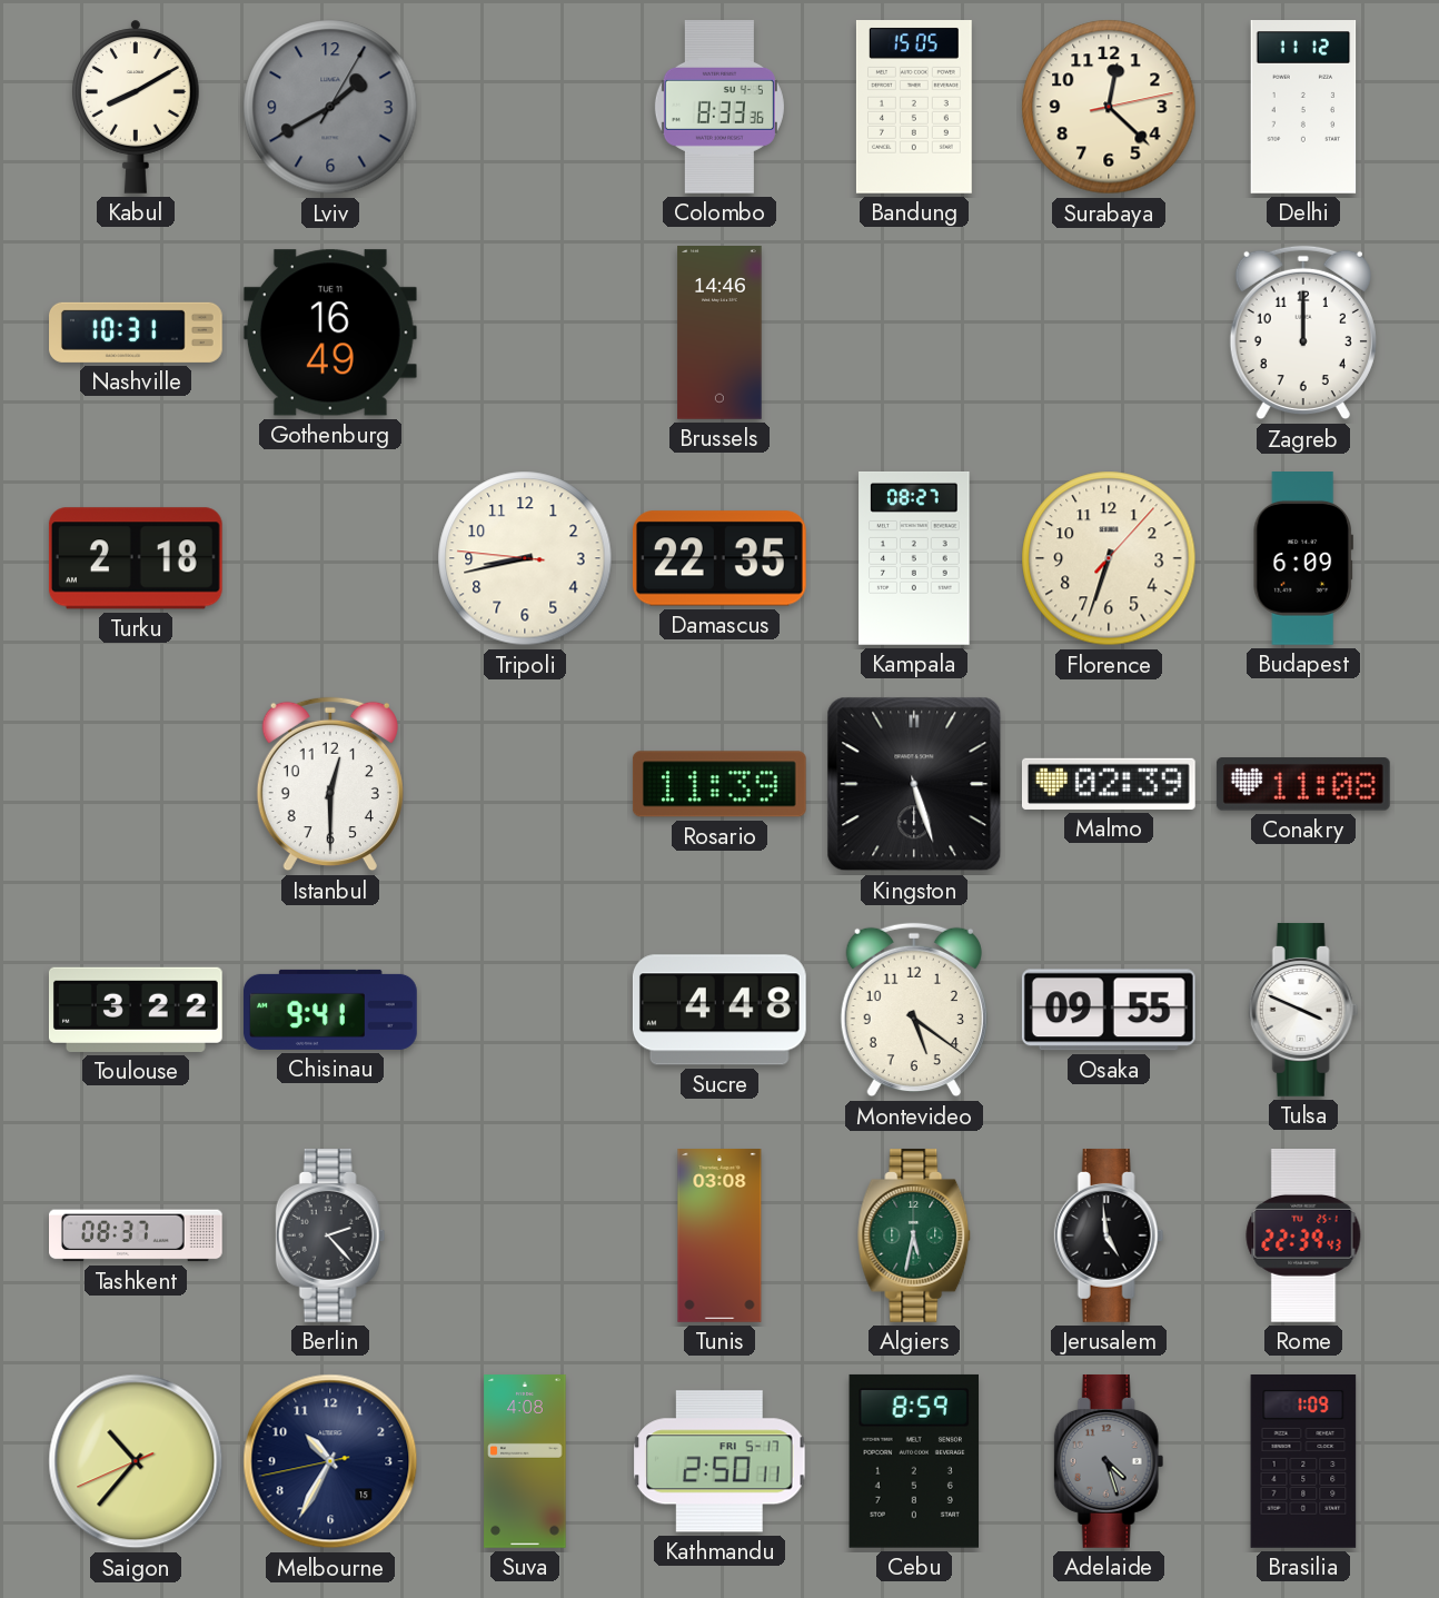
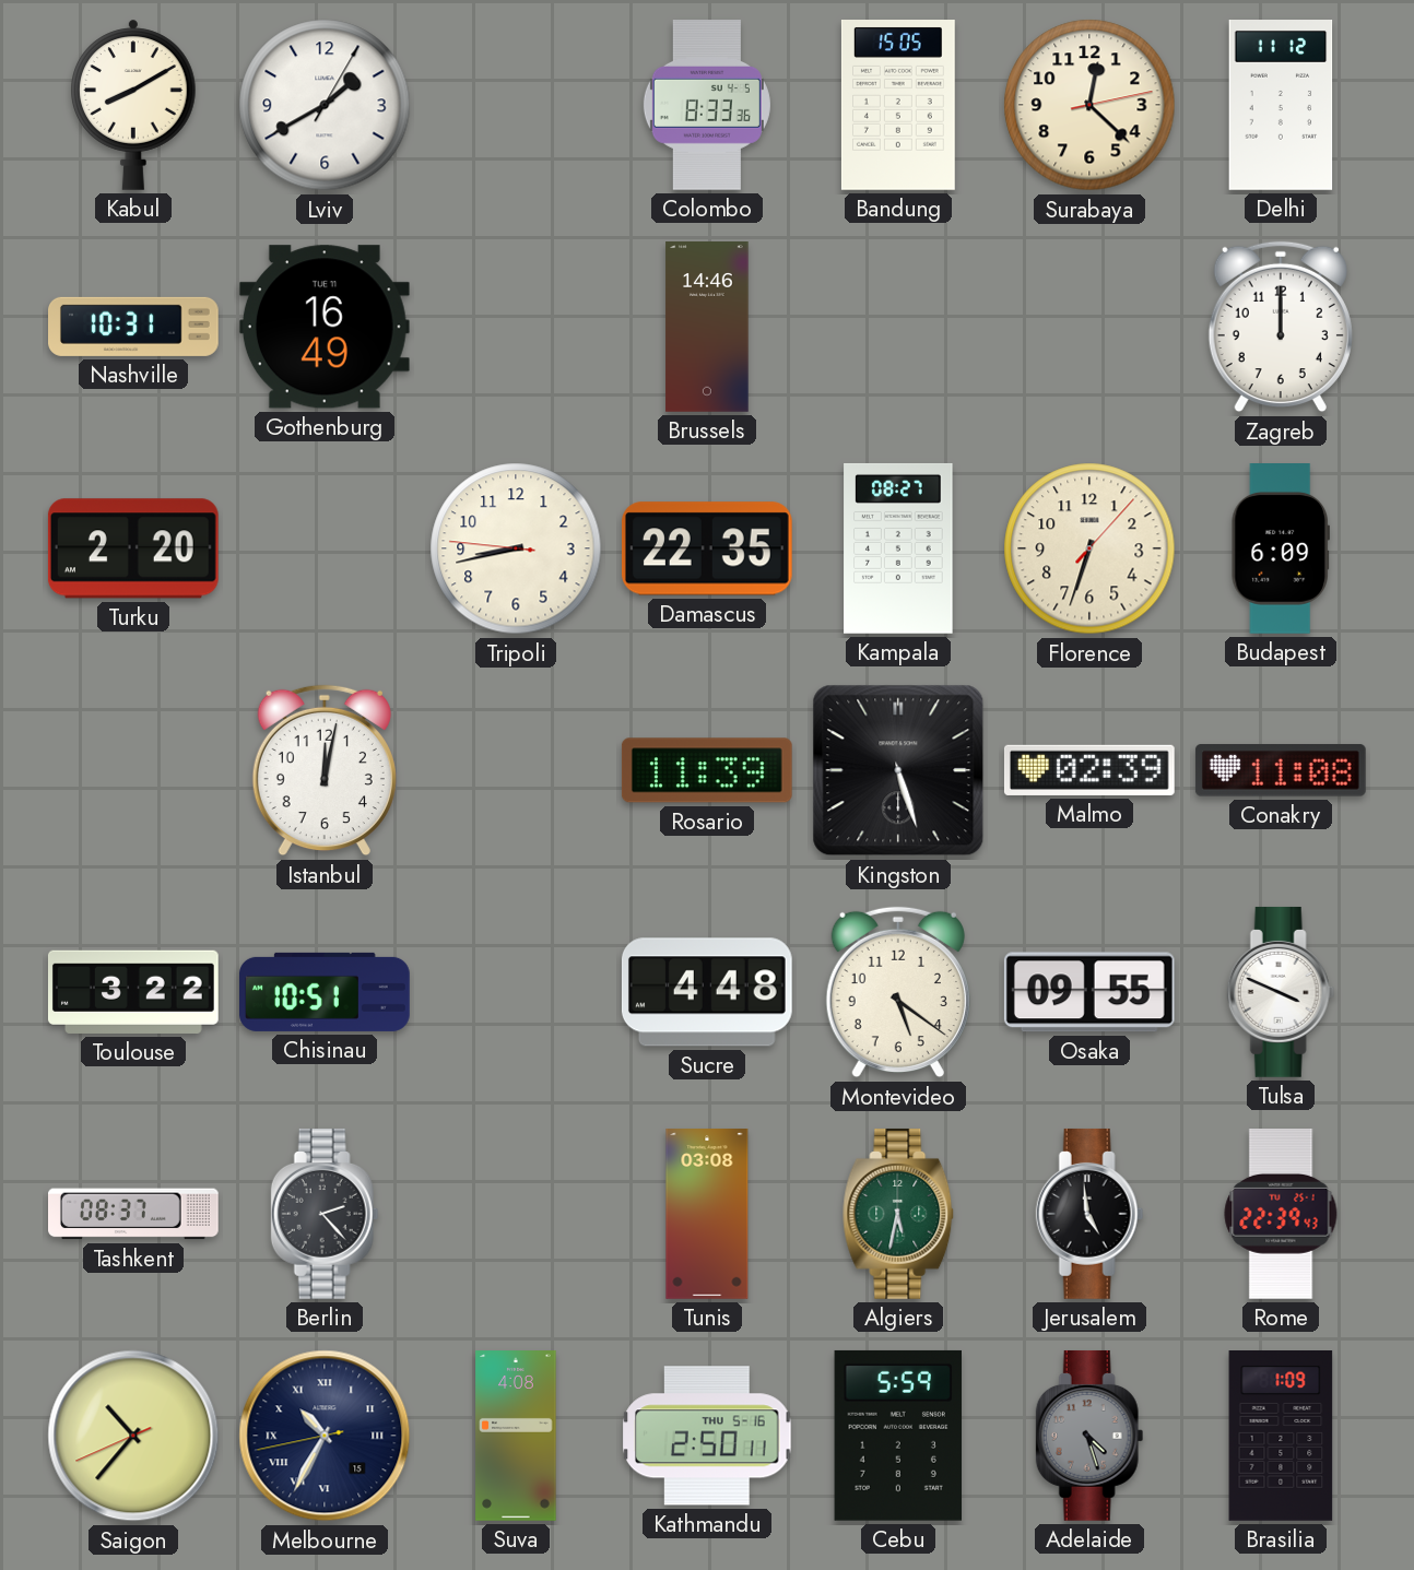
Lviv dial: grey -> white
Turku: 2:18 -> 2:20
Istanbul: 12:30 -> 12:02
Chisinau: 9:41 -> 10:51
Melbourne numerals: Arabic -> Roman
Kathmandu date: FRI 5-17 -> THU 5-16
Cebu: 8:59 -> 5:59
